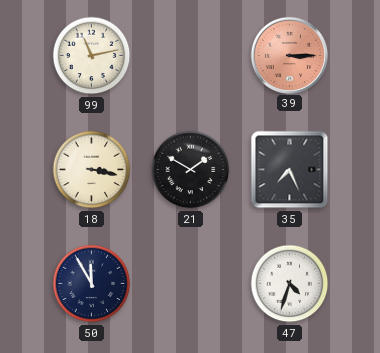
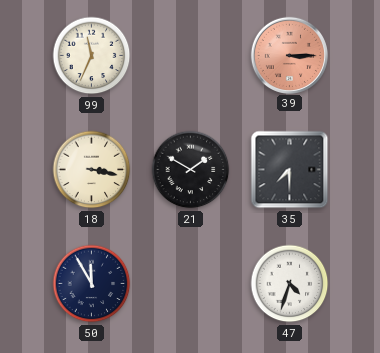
99: 11:13 -> 11:34
35: 7:26 -> 7:30
